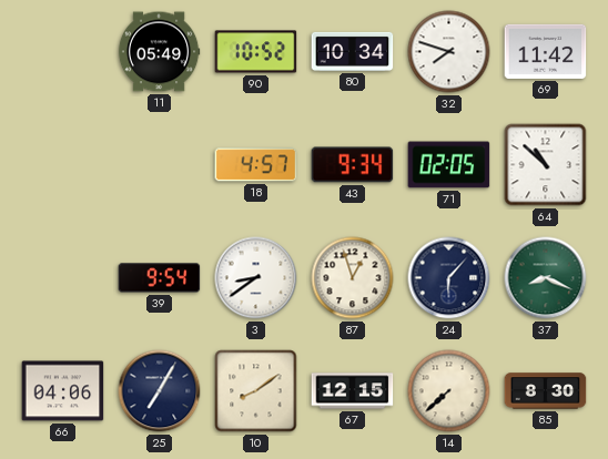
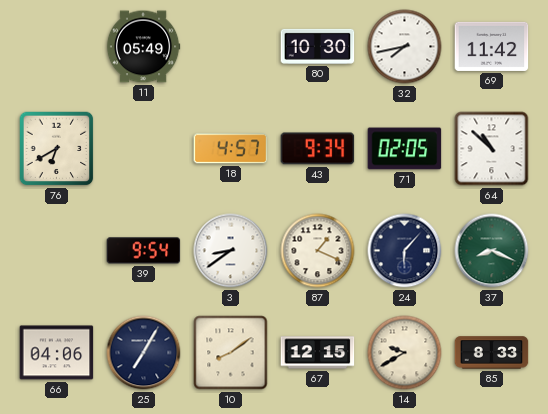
90: 10:52 -> none
80: 10:34 -> 10:30
32: 7:48 -> 7:43
76: none -> 6:40
87: 12:57 -> 1:19
14: 7:38 -> 9:40
85: 8:30 -> 8:33
